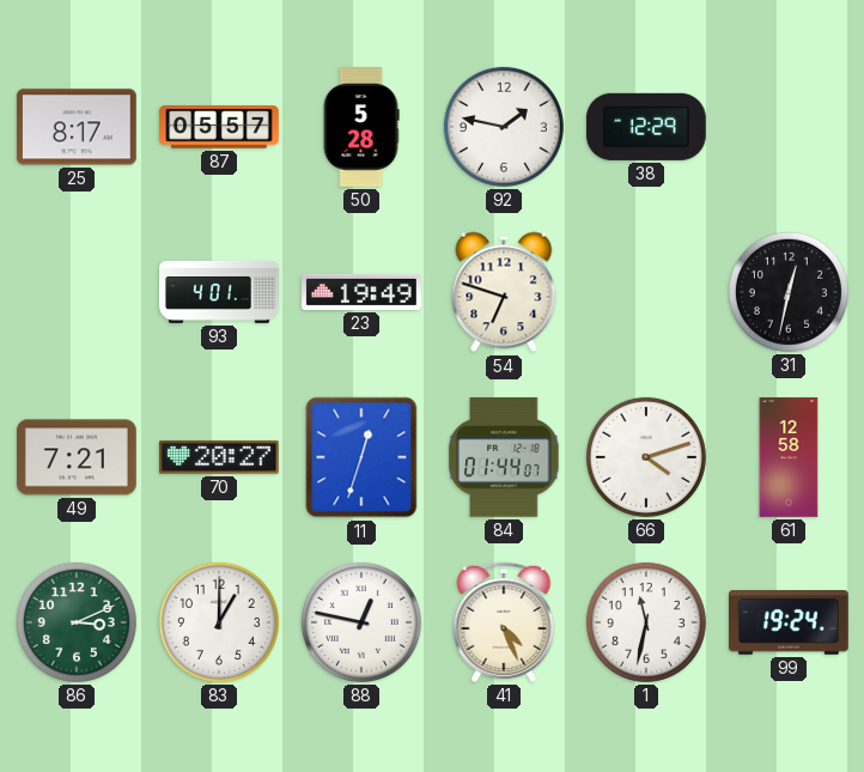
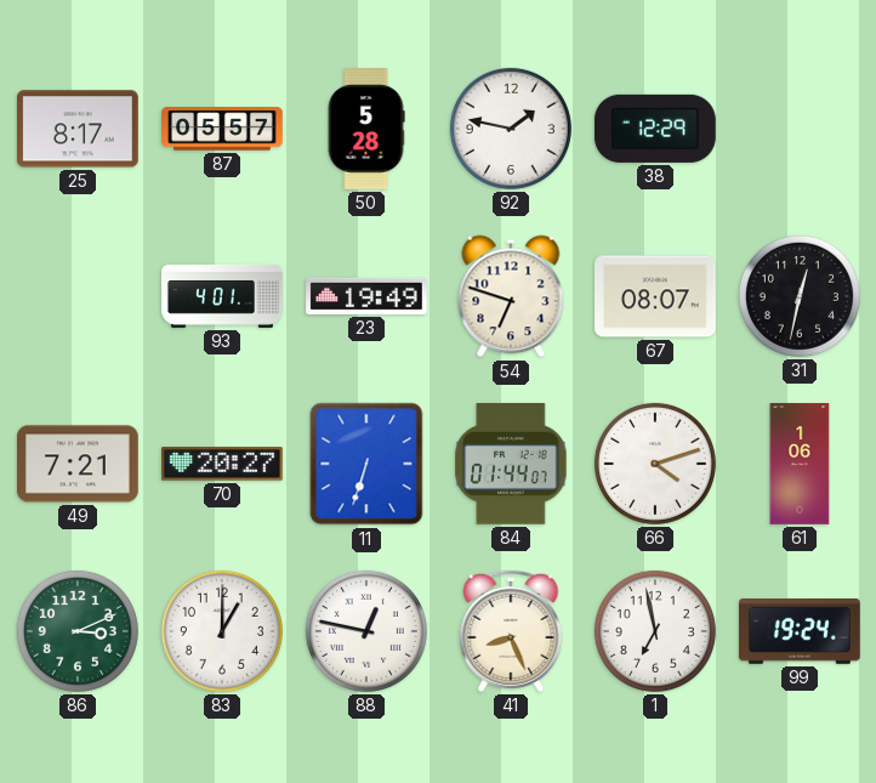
67: none -> 08:07
11: 12:33 -> 6:33
61: 12:58 -> 1:06
41: 4:26 -> 8:26
1: 11:32 -> 6:58
